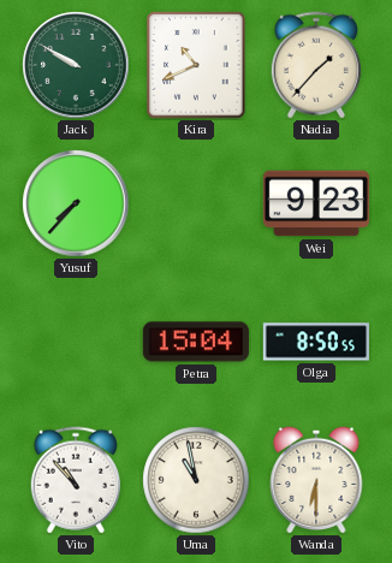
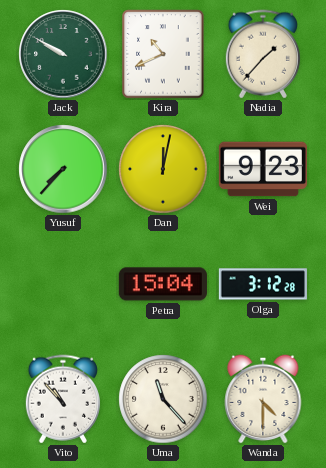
Dan: none -> 12:02
Olga: 8:50 -> 3:12
Uma: 10:58 -> 11:23
Wanda: 6:30 -> 4:30
